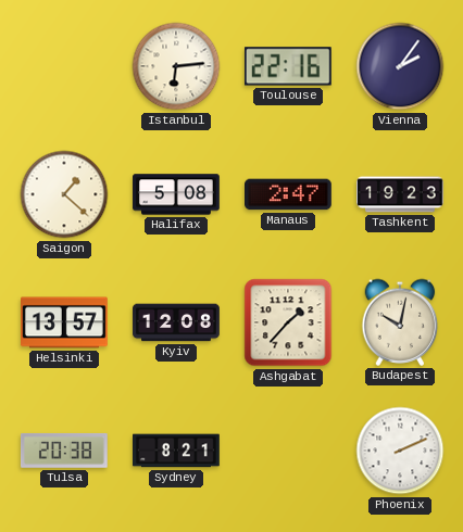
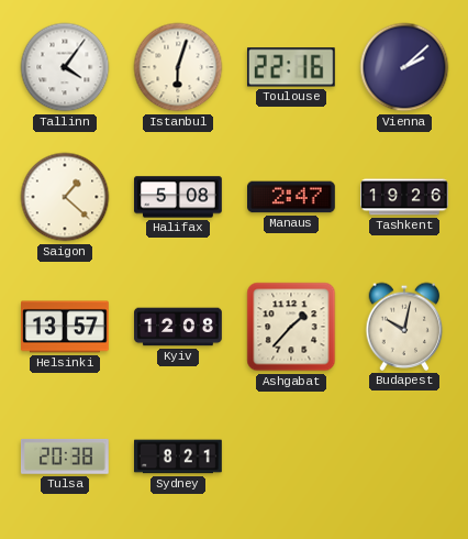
Tallinn: none -> 4:06
Istanbul: 6:14 -> 6:03
Vienna: 2:06 -> 2:08
Tashkent: 19:23 -> 19:26
Phoenix: 2:11 -> none
